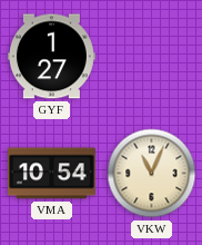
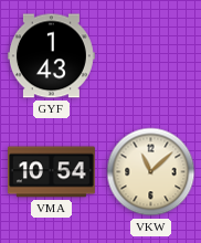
GYF: 1:27 -> 1:43
VKW: 11:04 -> 11:08
